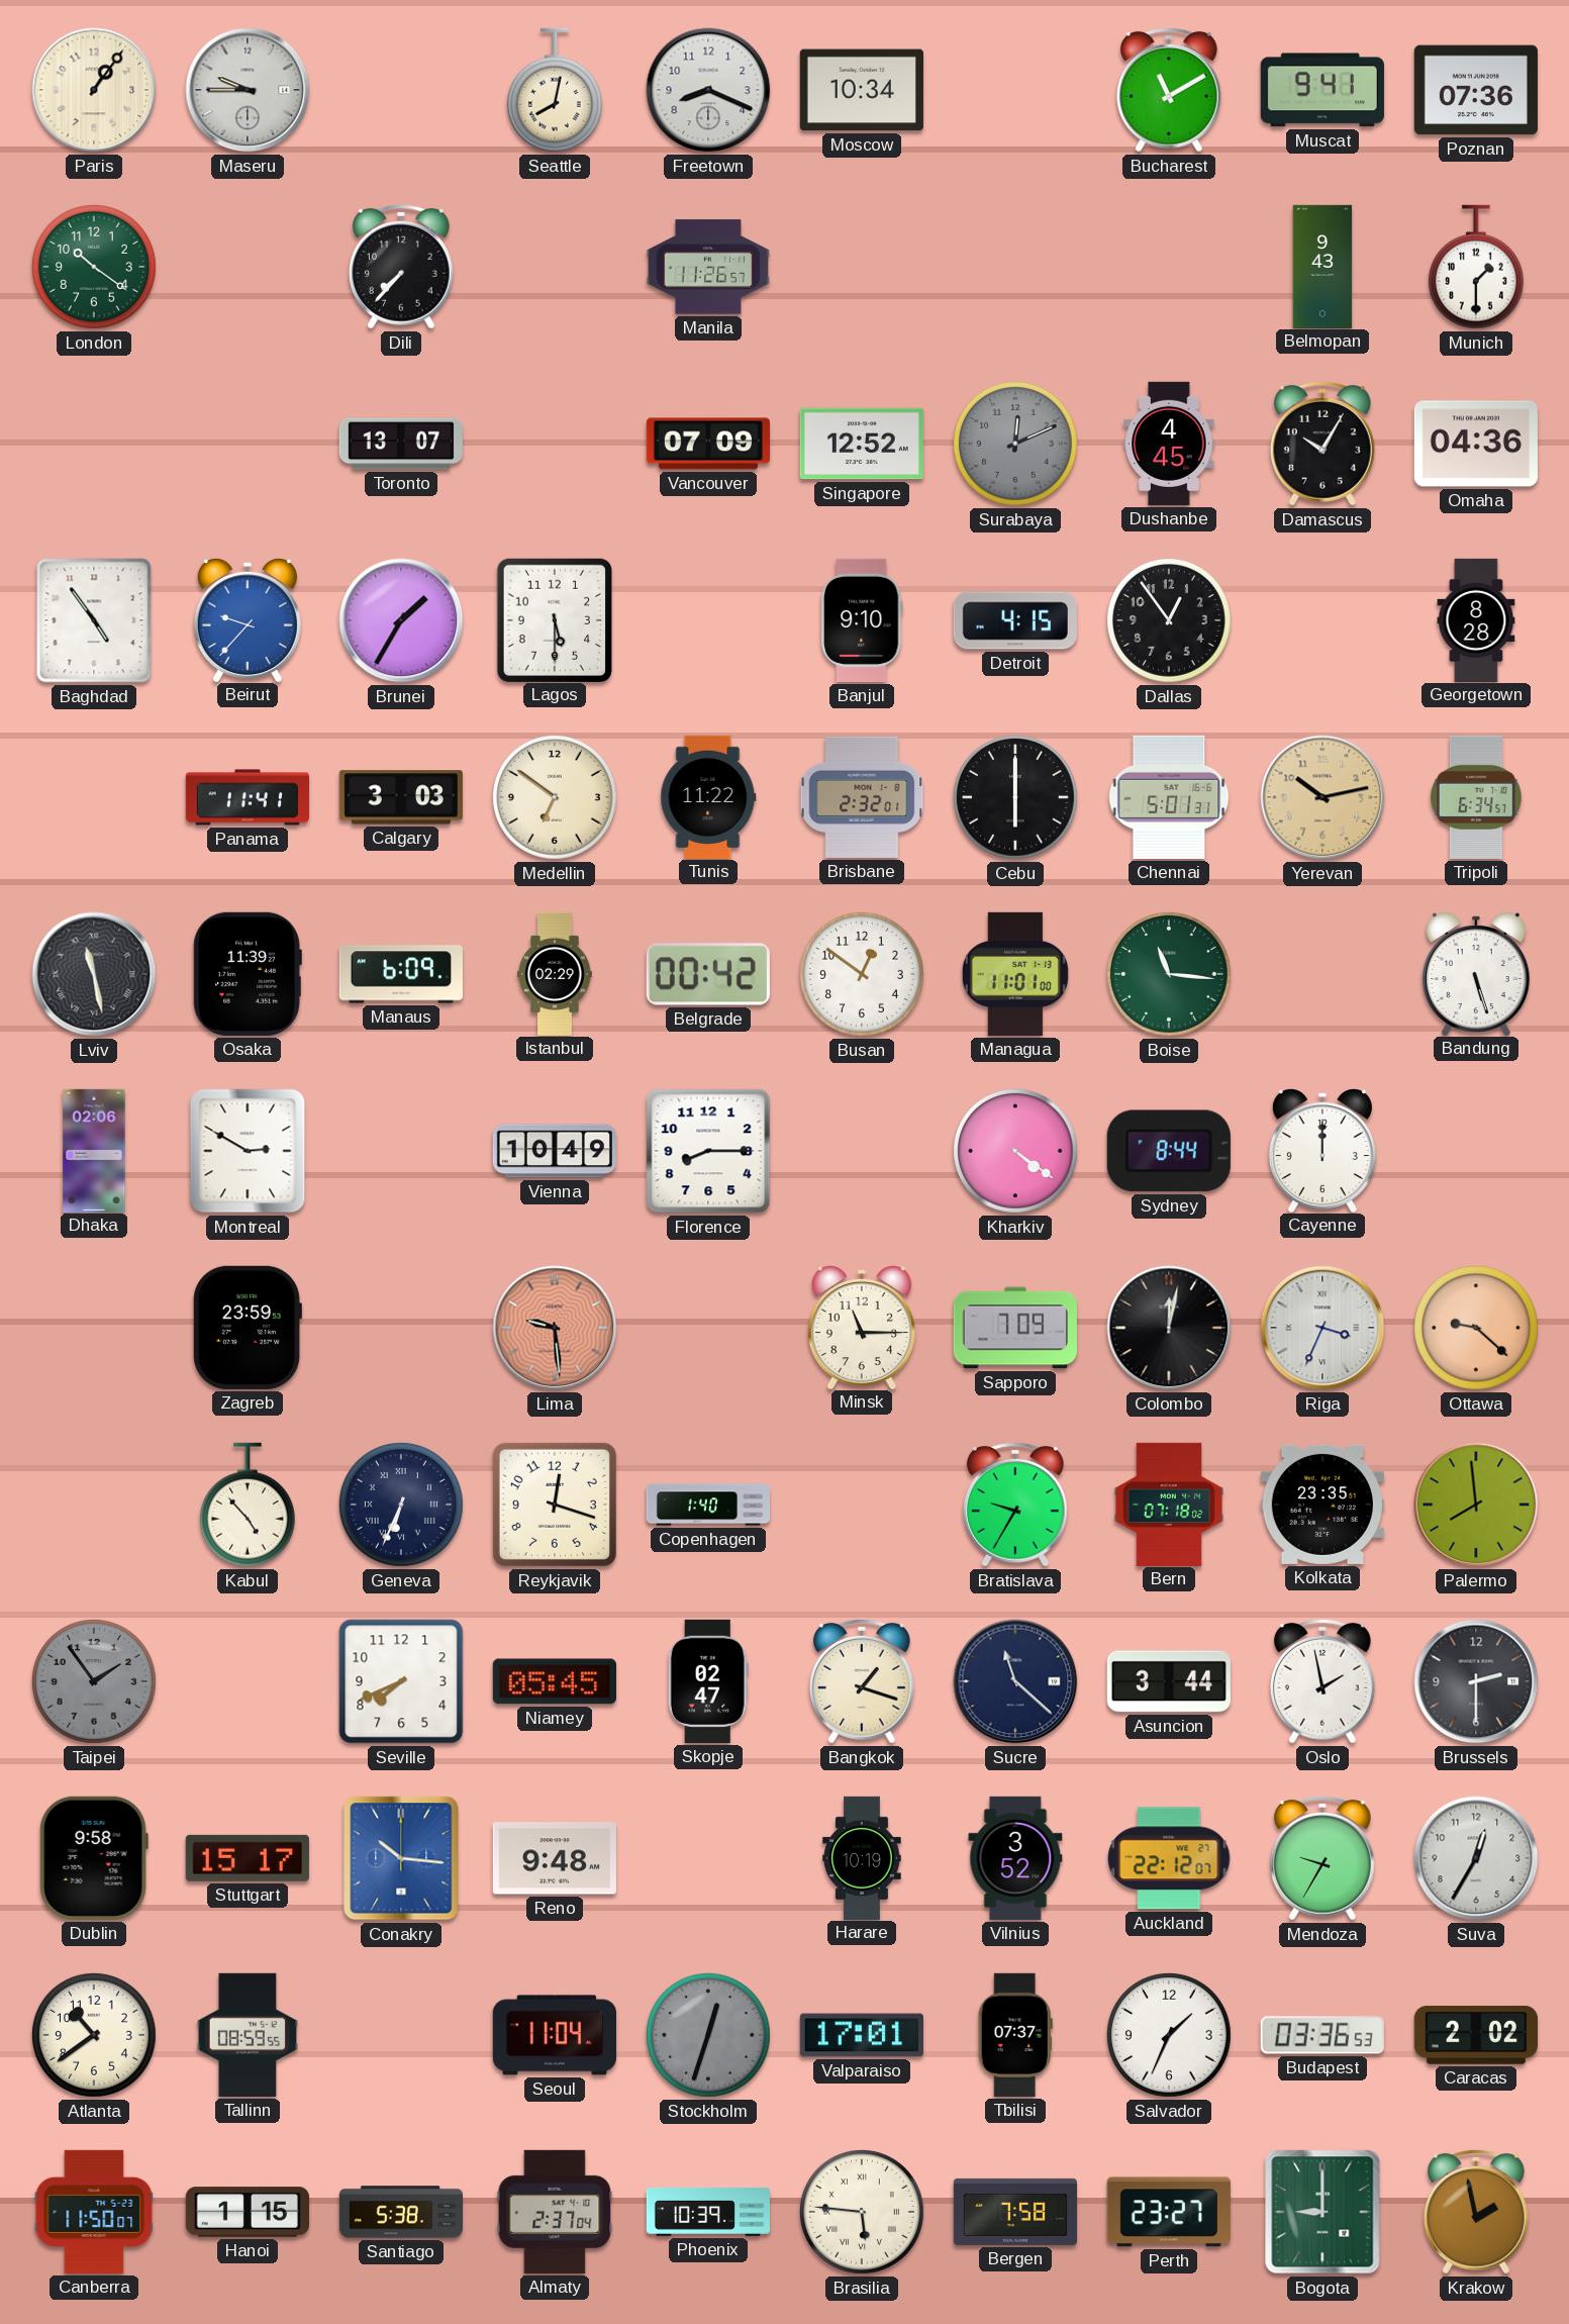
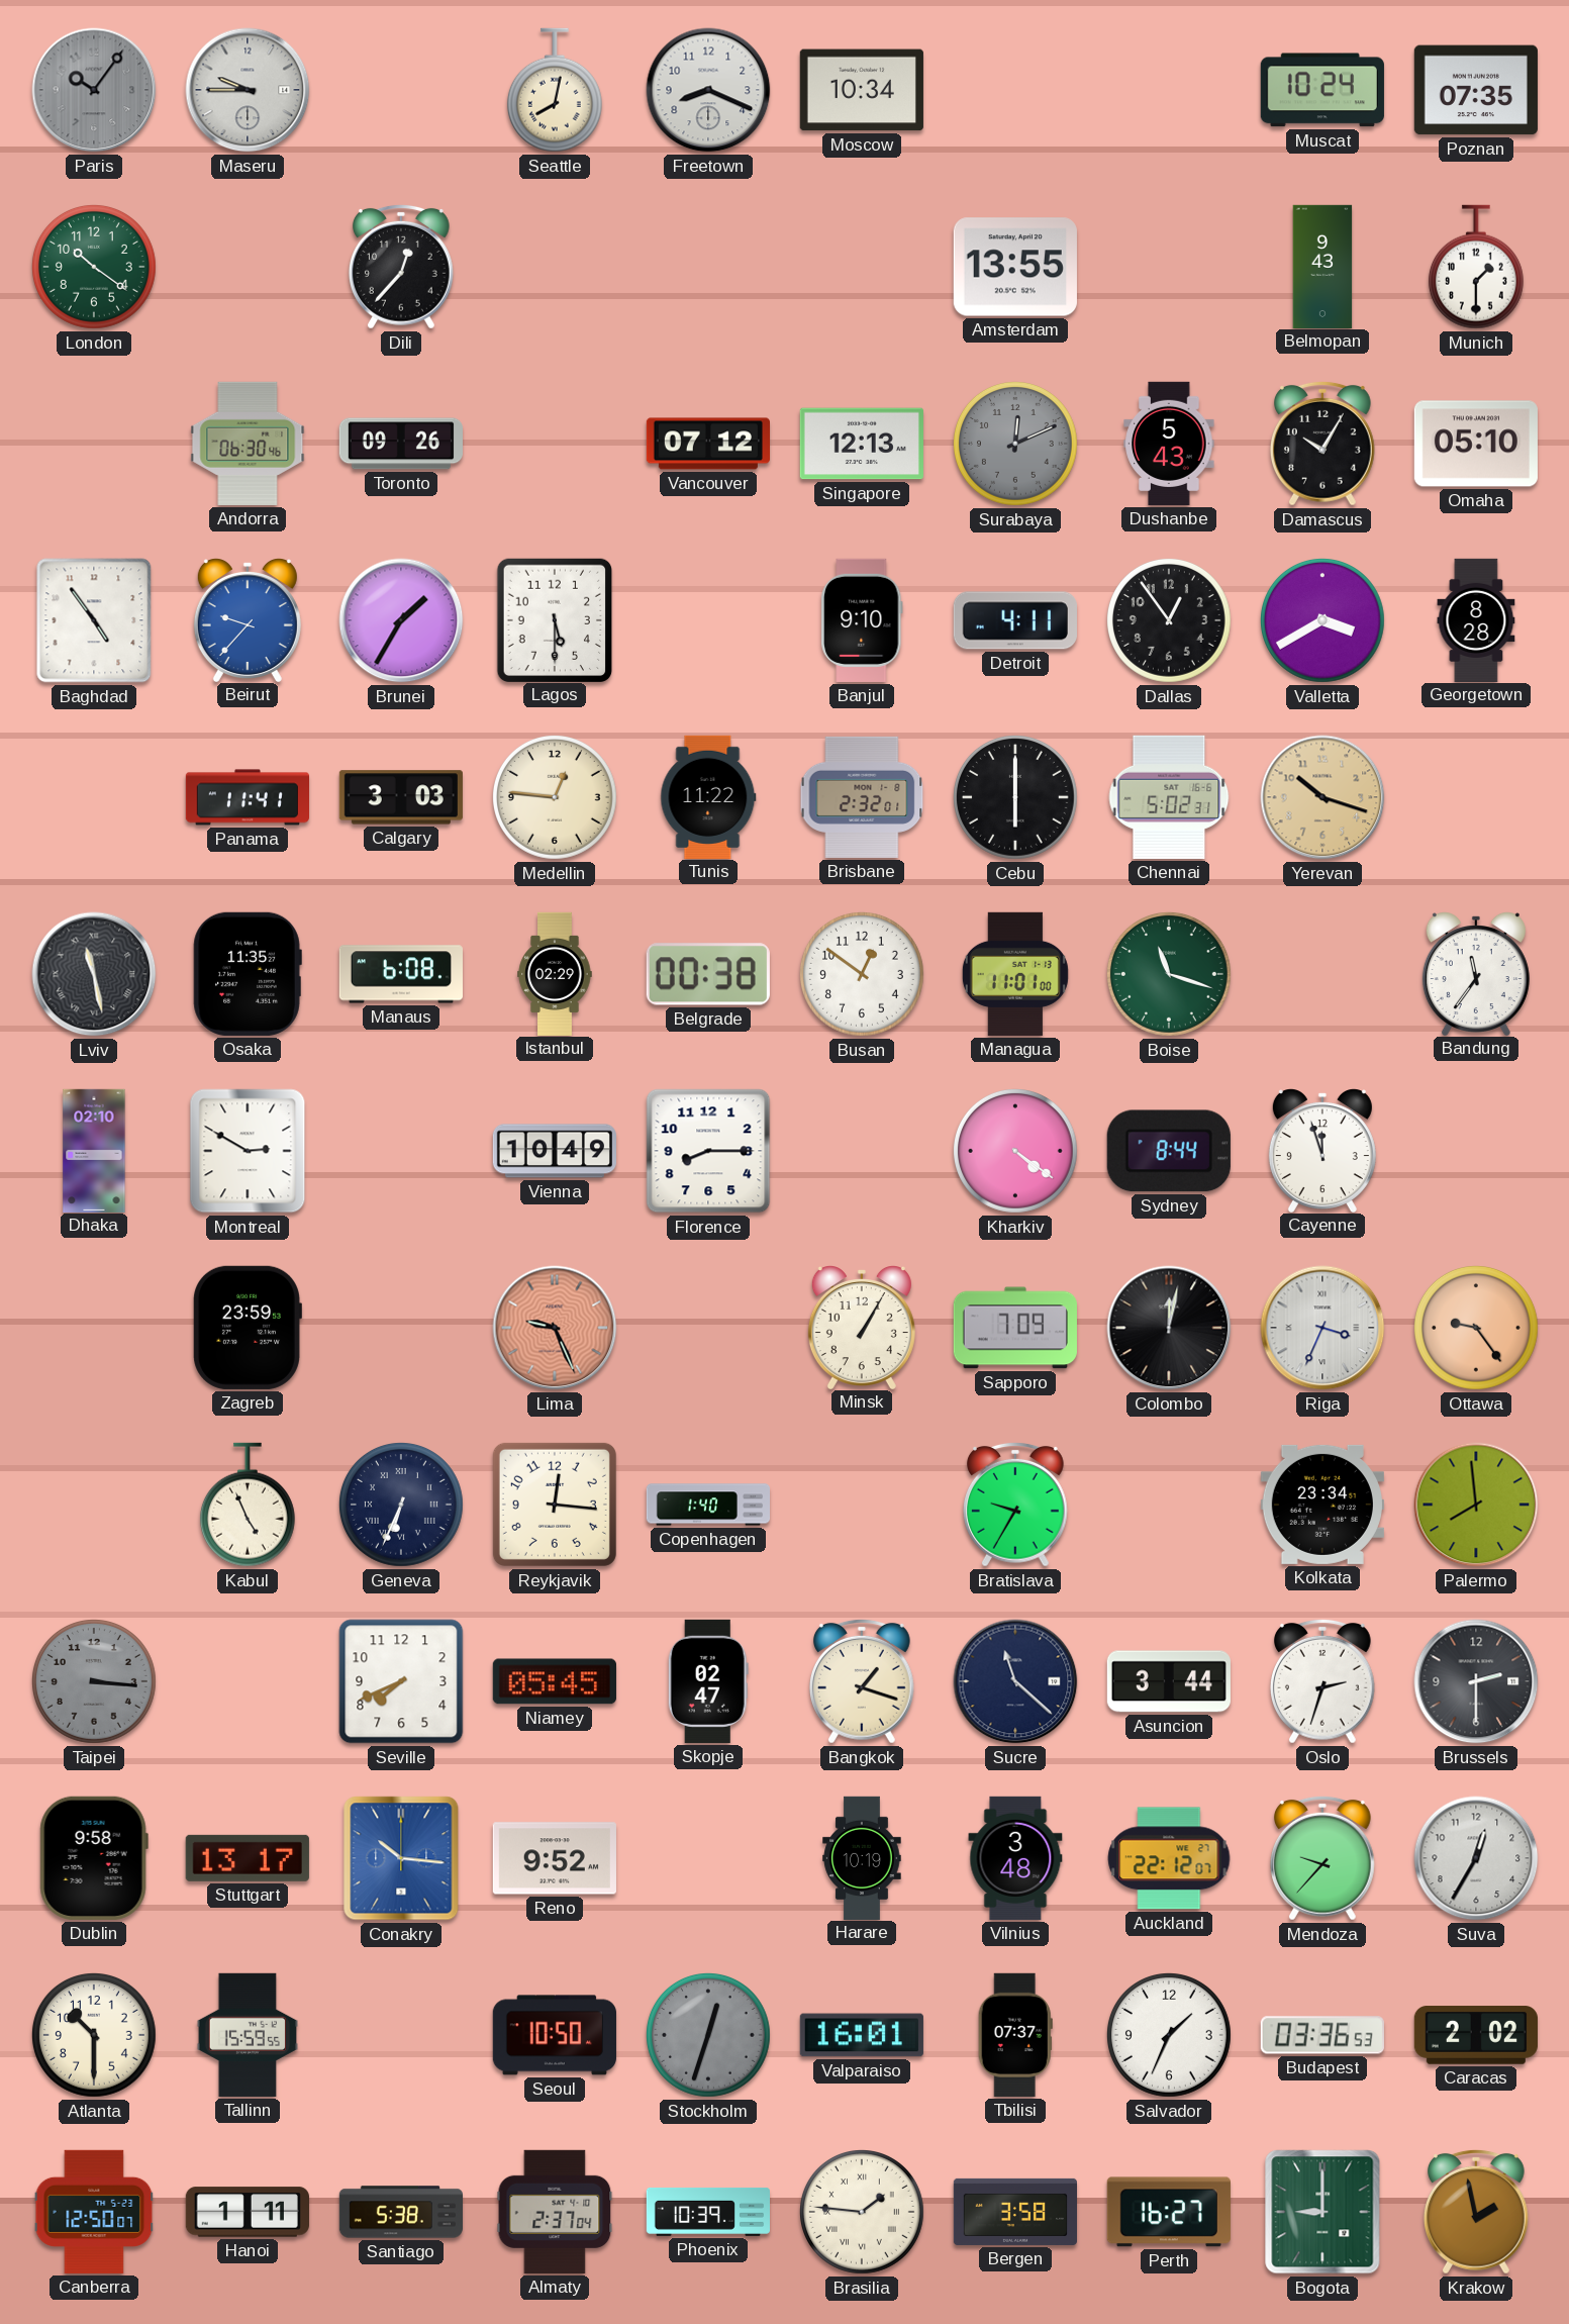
Paris: 1:06 -> 10:06
Paris dial: cream -> grey
Bucharest: 11:10 -> none
Muscat: 9:41 -> 10:24
Poznan: 07:36 -> 07:35
Dili: 7:37 -> 12:37
Manila: 11:26 -> none
Amsterdam: none -> 13:55
Andorra: none -> 06:30
Toronto: 13:07 -> 09:26
Vancouver: 07:09 -> 07:12
Singapore: 12:52 -> 12:13
Dushanbe: 4:45 -> 5:43
Omaha: 04:36 -> 05:10
Detroit: 4:15 -> 4:11
Valletta: none -> 3:40
Medellin: 6:51 -> 12:46
Chennai: 5:01 -> 5:02
Yerevan: 10:13 -> 10:18
Tripoli: 6:34 -> none
Osaka: 11:39 -> 11:35
Manaus: 6:09 -> 6:08
Belgrade: 00:42 -> 00:38
Boise: 11:16 -> 11:18
Bandung: 5:27 -> 11:36
Dhaka: 02:06 -> 02:10
Cayenne: 12:00 -> 11:57
Lima: 9:29 -> 9:26
Minsk: 11:15 -> 1:05
Ottawa: 9:22 -> 9:24
Kabul: 4:53 -> 4:56
Reykjavik: 12:18 -> 12:16
Bern: 07:18 -> none
Kolkata: 23:35 -> 23:34
Taipei: 1:54 -> 3:16
Oslo: 1:58 -> 2:33
Stuttgart: 15:17 -> 13:17
Reno: 9:48 -> 9:52
Vilnius: 3:52 -> 3:48
Mendoza: 9:35 -> 9:37
Atlanta: 10:39 -> 10:30
Tallinn: 08:59 -> 15:59
Seoul: 11:04 -> 10:50
Valparaiso: 17:01 -> 16:01
Canberra: 11:50 -> 12:50
Hanoi: 1:15 -> 1:11
Brasilia: 5:46 -> 1:46
Bergen: 7:58 -> 3:58
Perth: 23:27 -> 16:27
